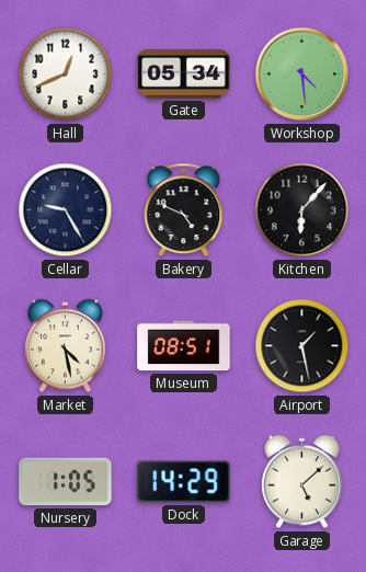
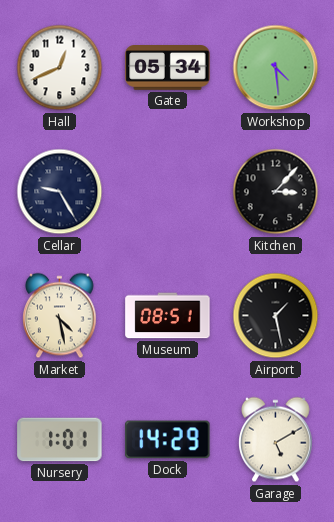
Bakery: 4:49 -> none
Kitchen: 6:07 -> 3:07
Nursery: 1:05 -> 1:01
Garage: 5:08 -> 5:10
